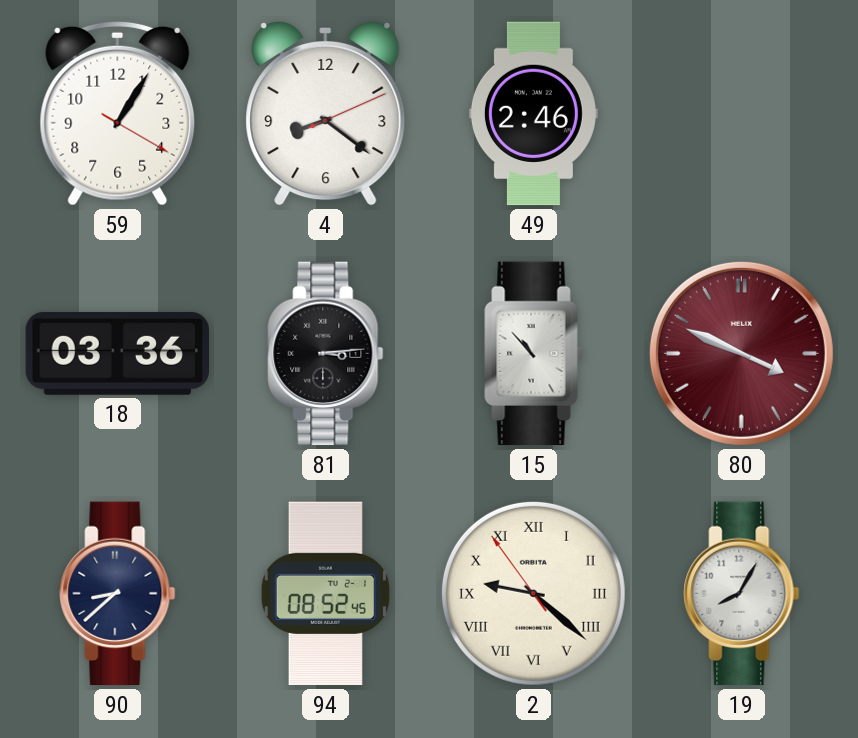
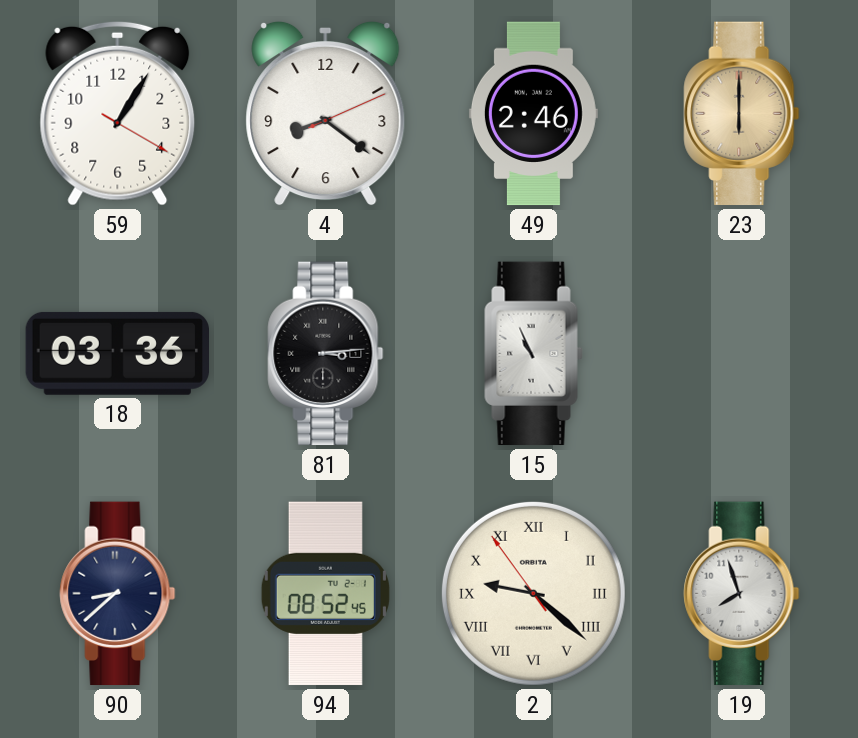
23: none -> 6:00
15: 10:53 -> 10:56
80: 3:49 -> none
19: 8:05 -> 7:57
